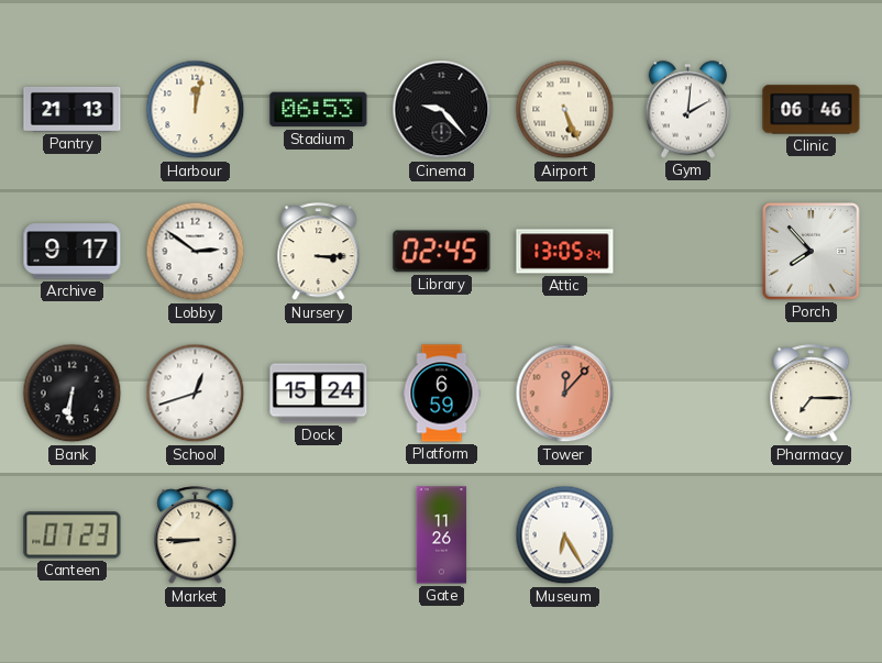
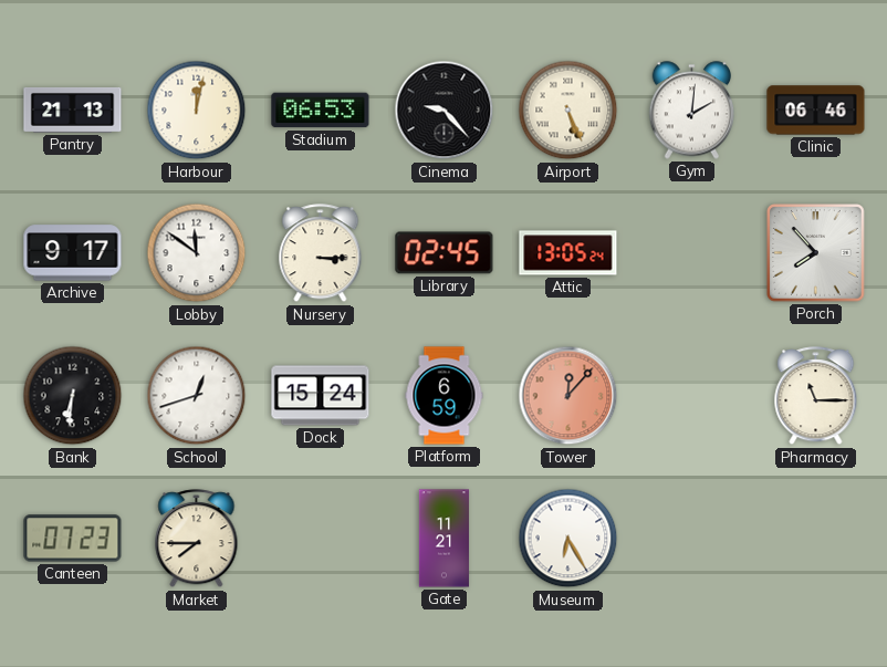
Lobby: 2:51 -> 11:51
Pharmacy: 7:15 -> 11:15
Market: 8:45 -> 7:45
Gate: 11:26 -> 11:21
